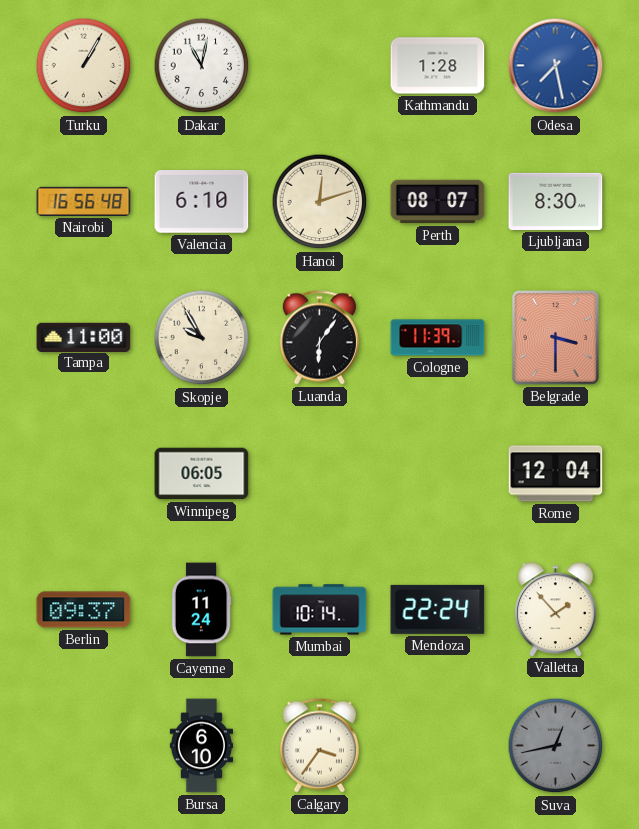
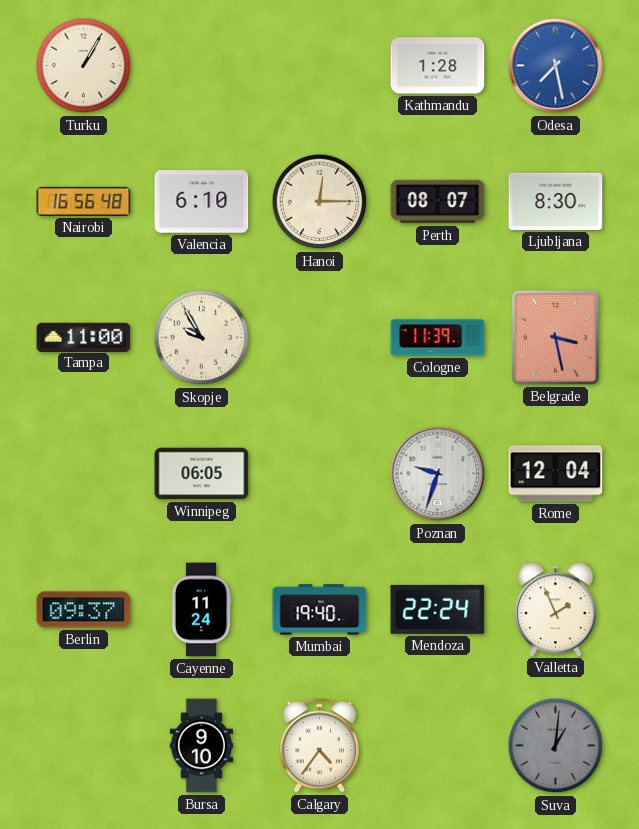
Dakar: 11:02 -> none
Hanoi: 12:12 -> 12:15
Luanda: 6:06 -> none
Belgrade: 3:30 -> 3:28
Poznan: none -> 9:33
Mumbai: 10:14 -> 19:40
Valletta: 1:53 -> 1:56
Bursa: 6:10 -> 9:10
Calgary: 3:36 -> 4:36
Suva: 12:43 -> 1:01
